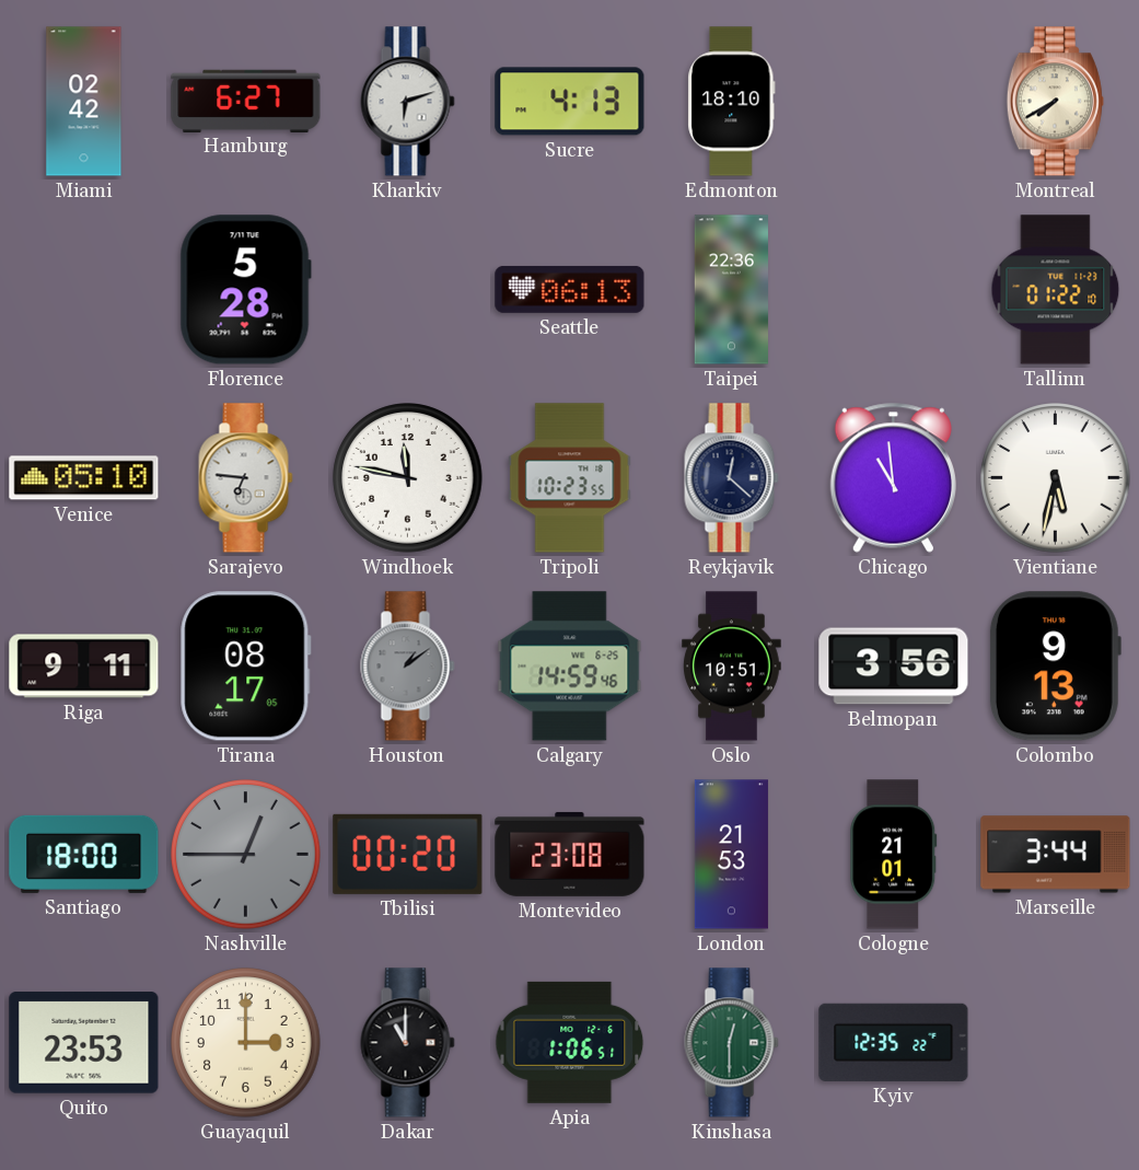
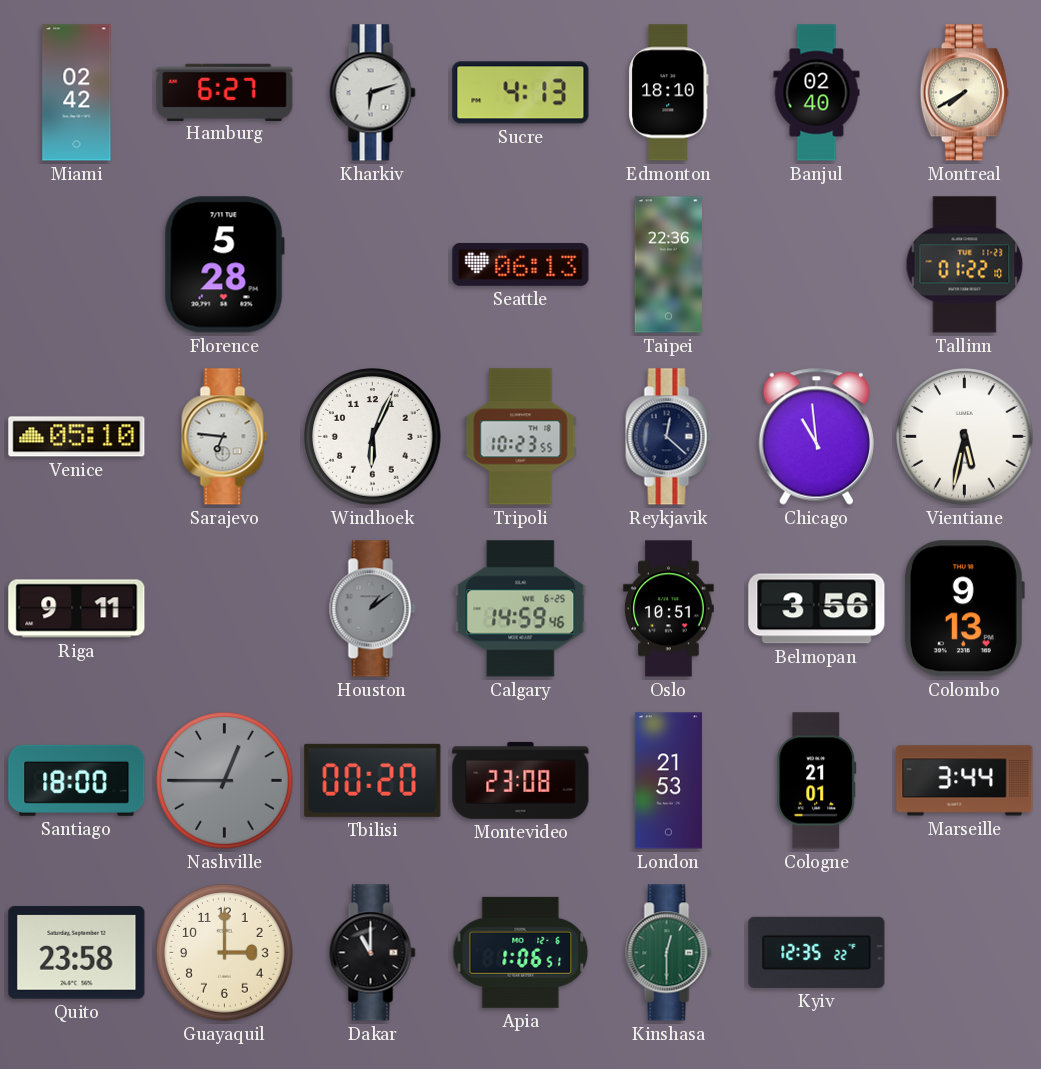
Banjul: none -> 02:40
Windhoek: 11:47 -> 6:04
Tirana: 08:17 -> none
Quito: 23:53 -> 23:58
